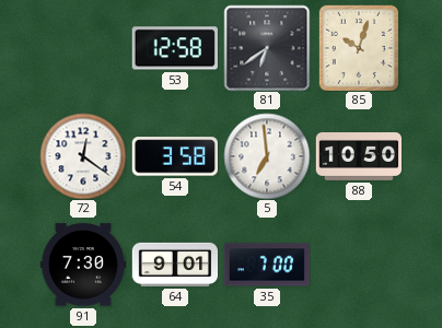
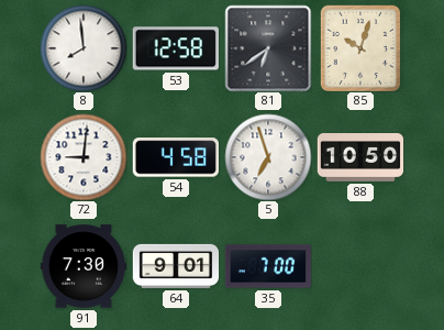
8: none -> 7:59
72: 12:21 -> 9:01
54: 3:58 -> 4:58
5: 6:59 -> 6:57
